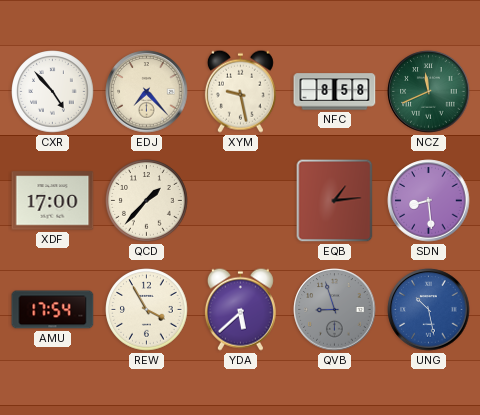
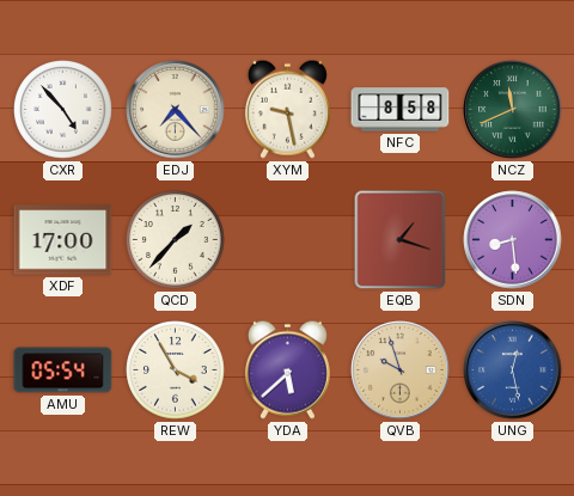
EQB: 1:14 -> 1:18
AMU: 17:54 -> 05:54
QVB: 8:57 -> 9:57
QVB dial: grey -> champagne
UNG: 10:28 -> 12:28
